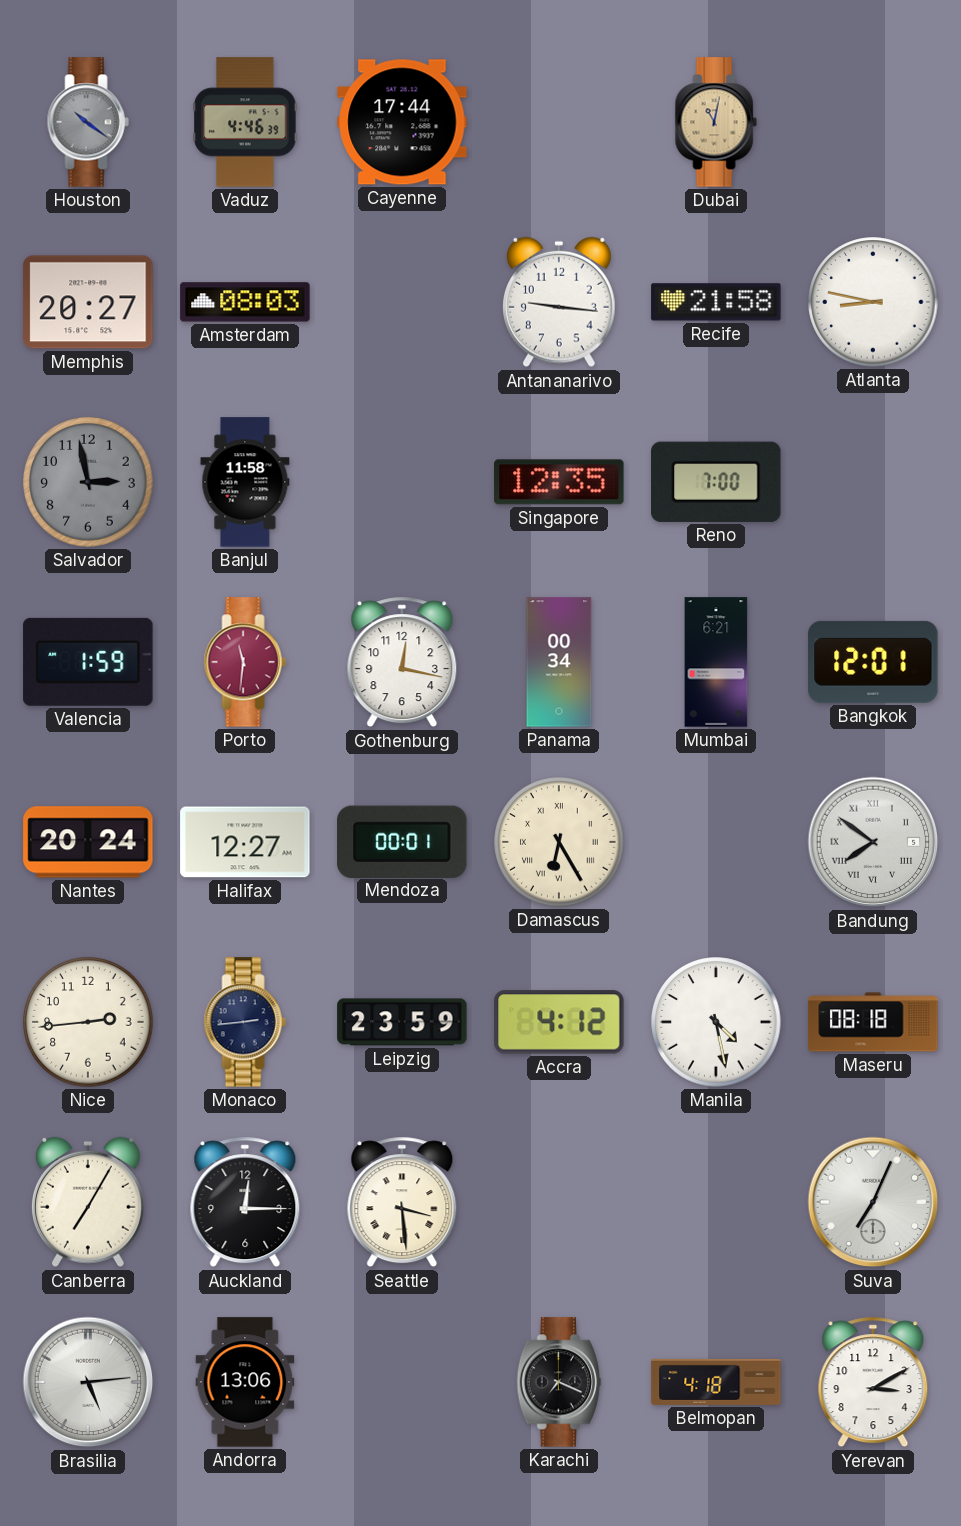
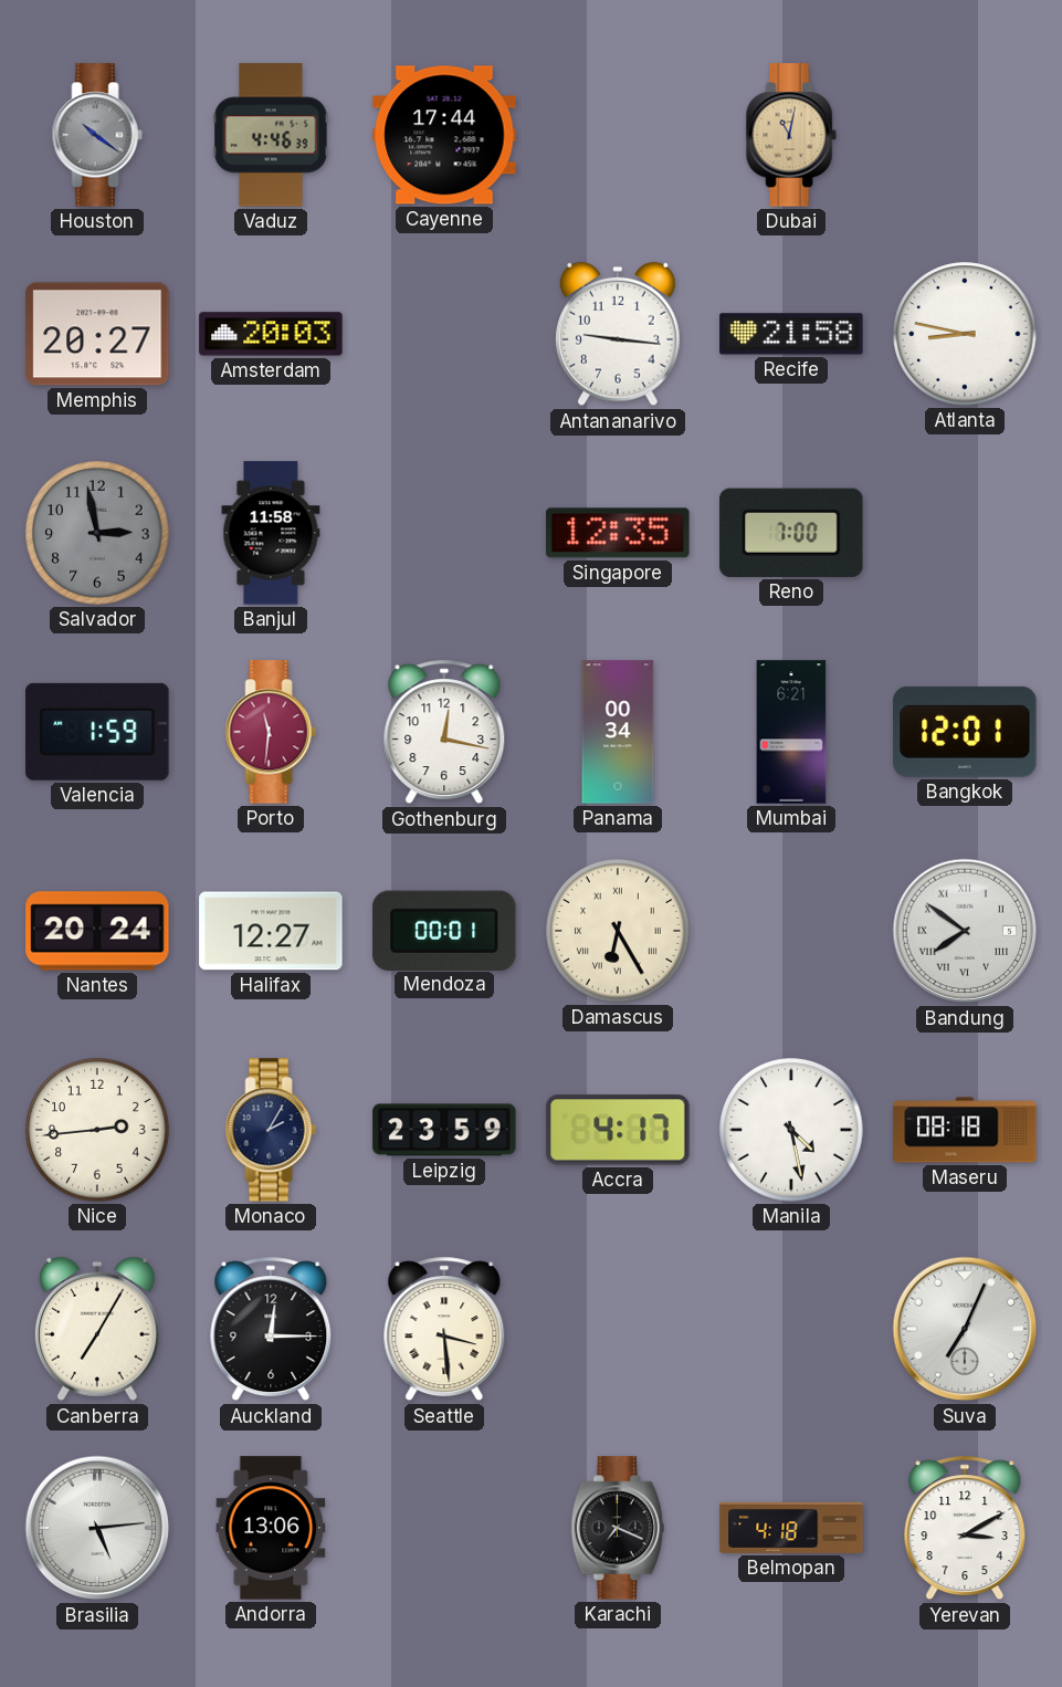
Amsterdam: 08:03 -> 20:03
Monaco: 2:44 -> 2:05
Accra: 4:12 -> 4:17
